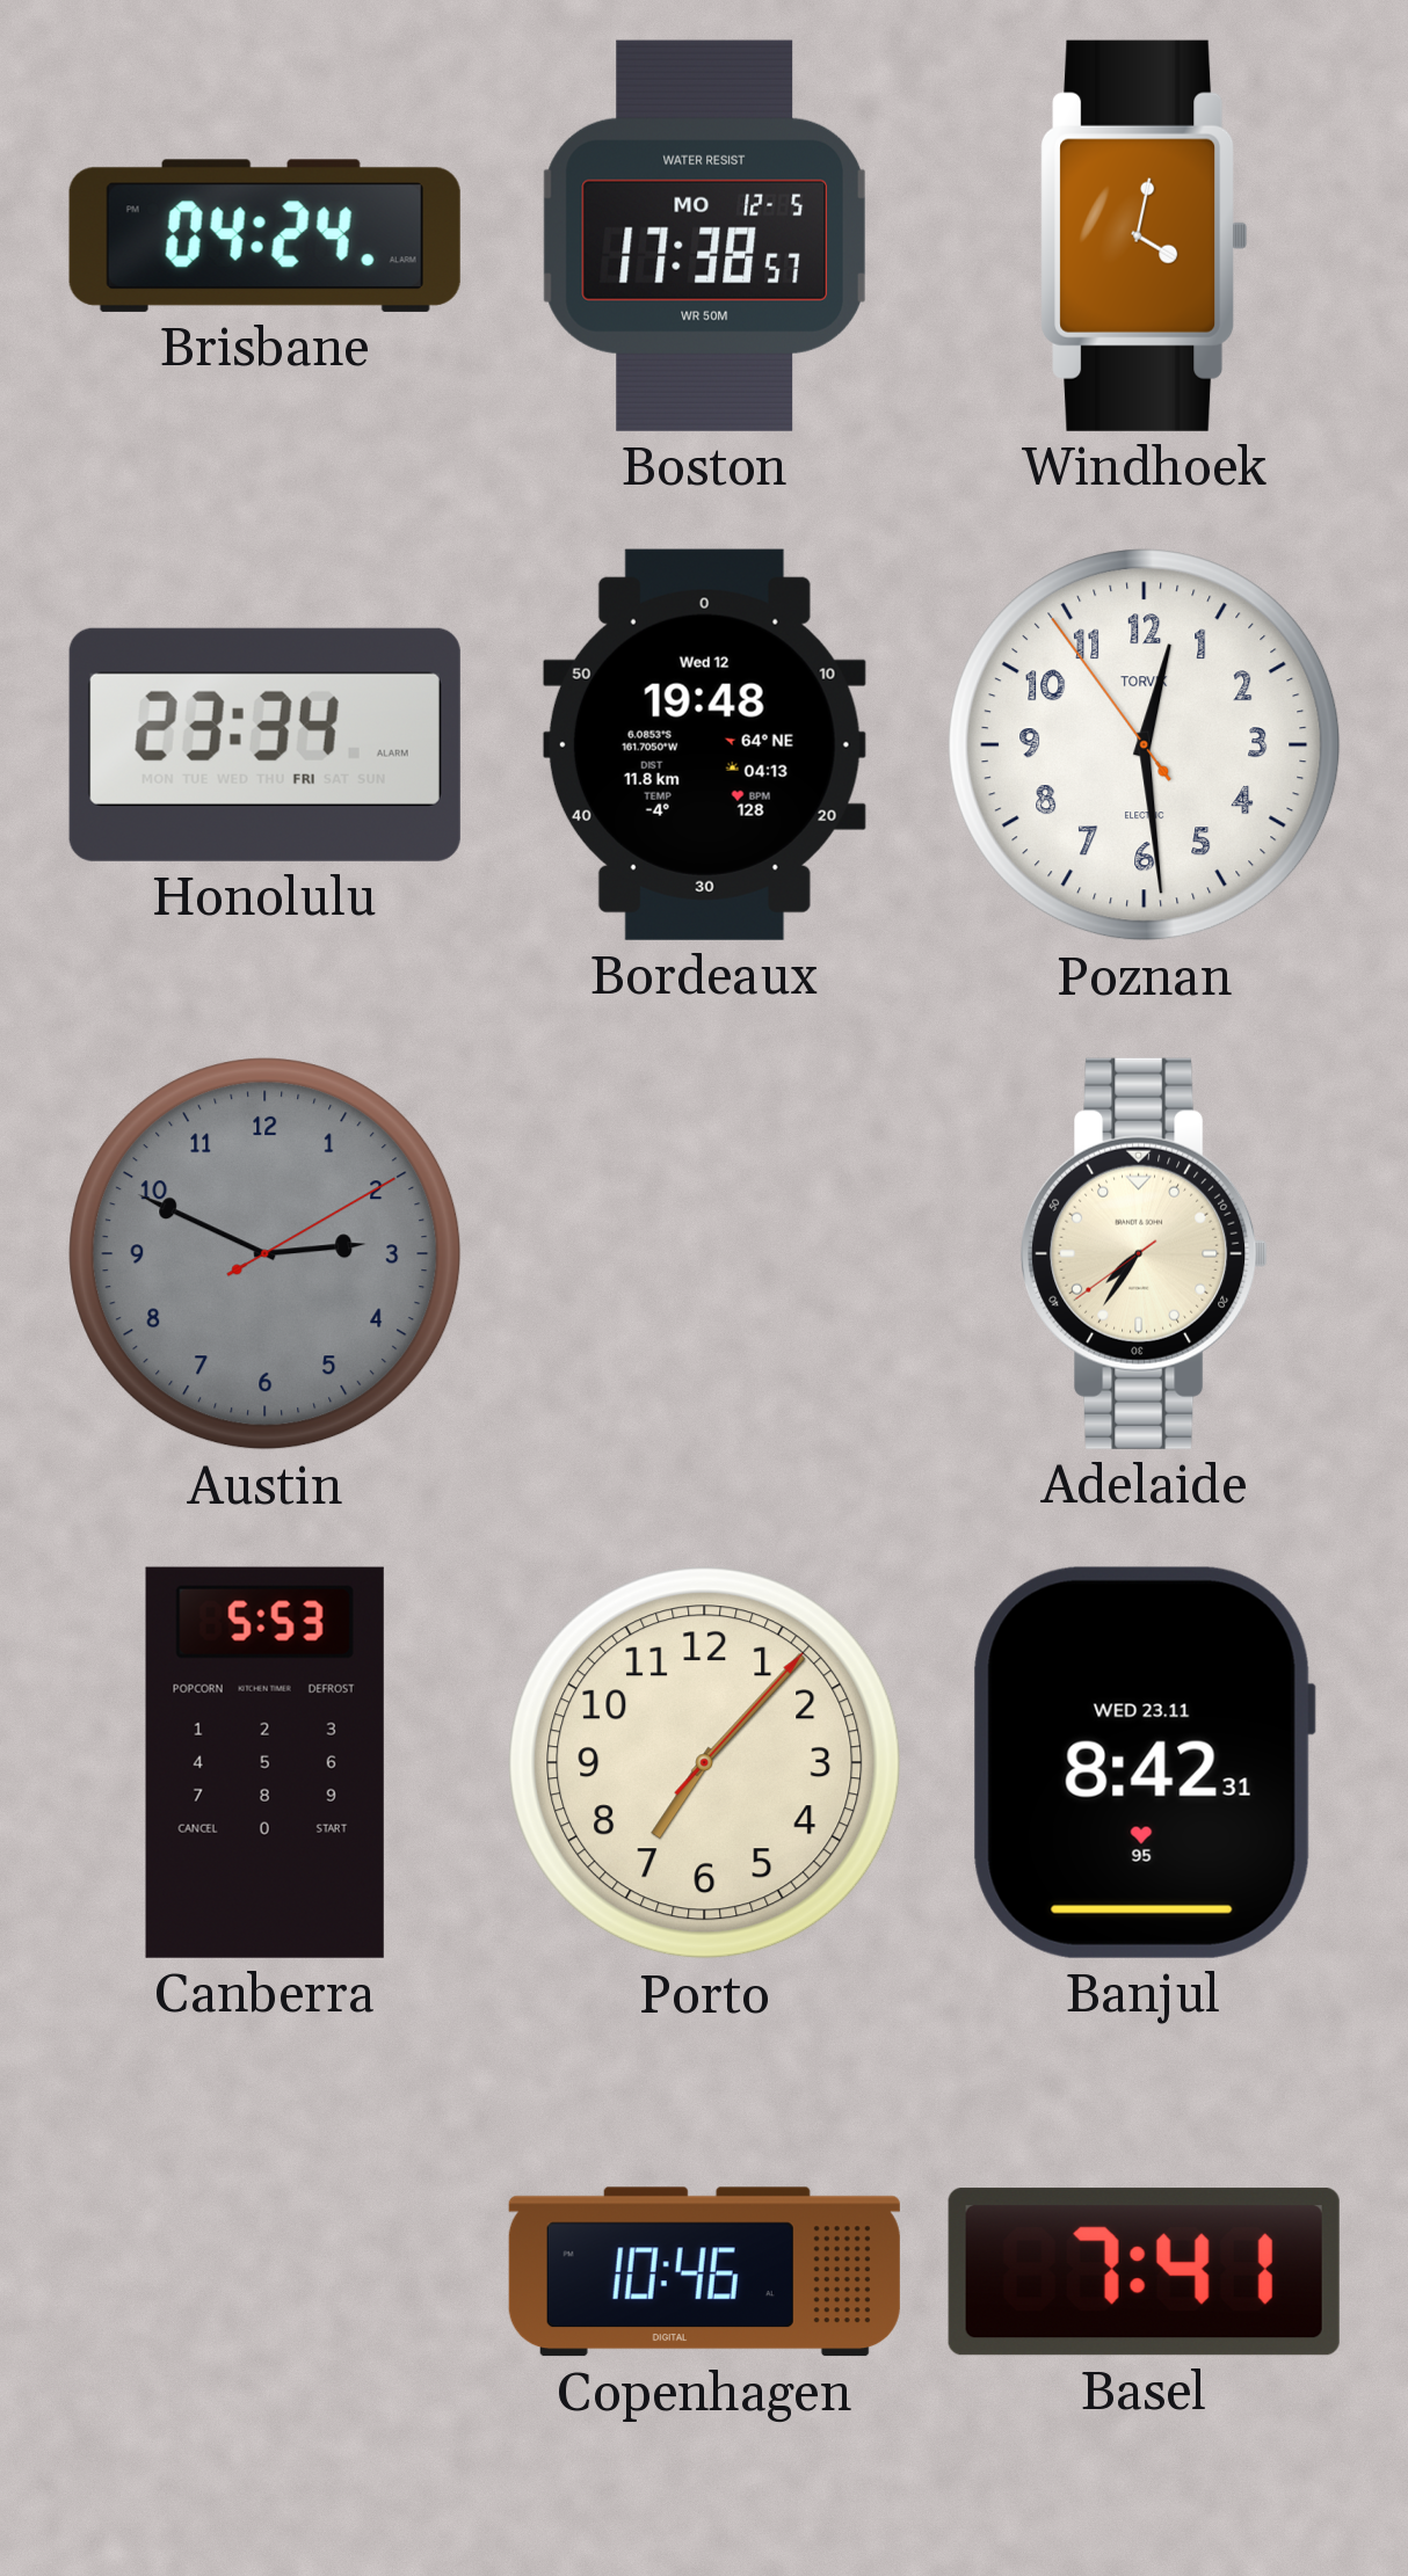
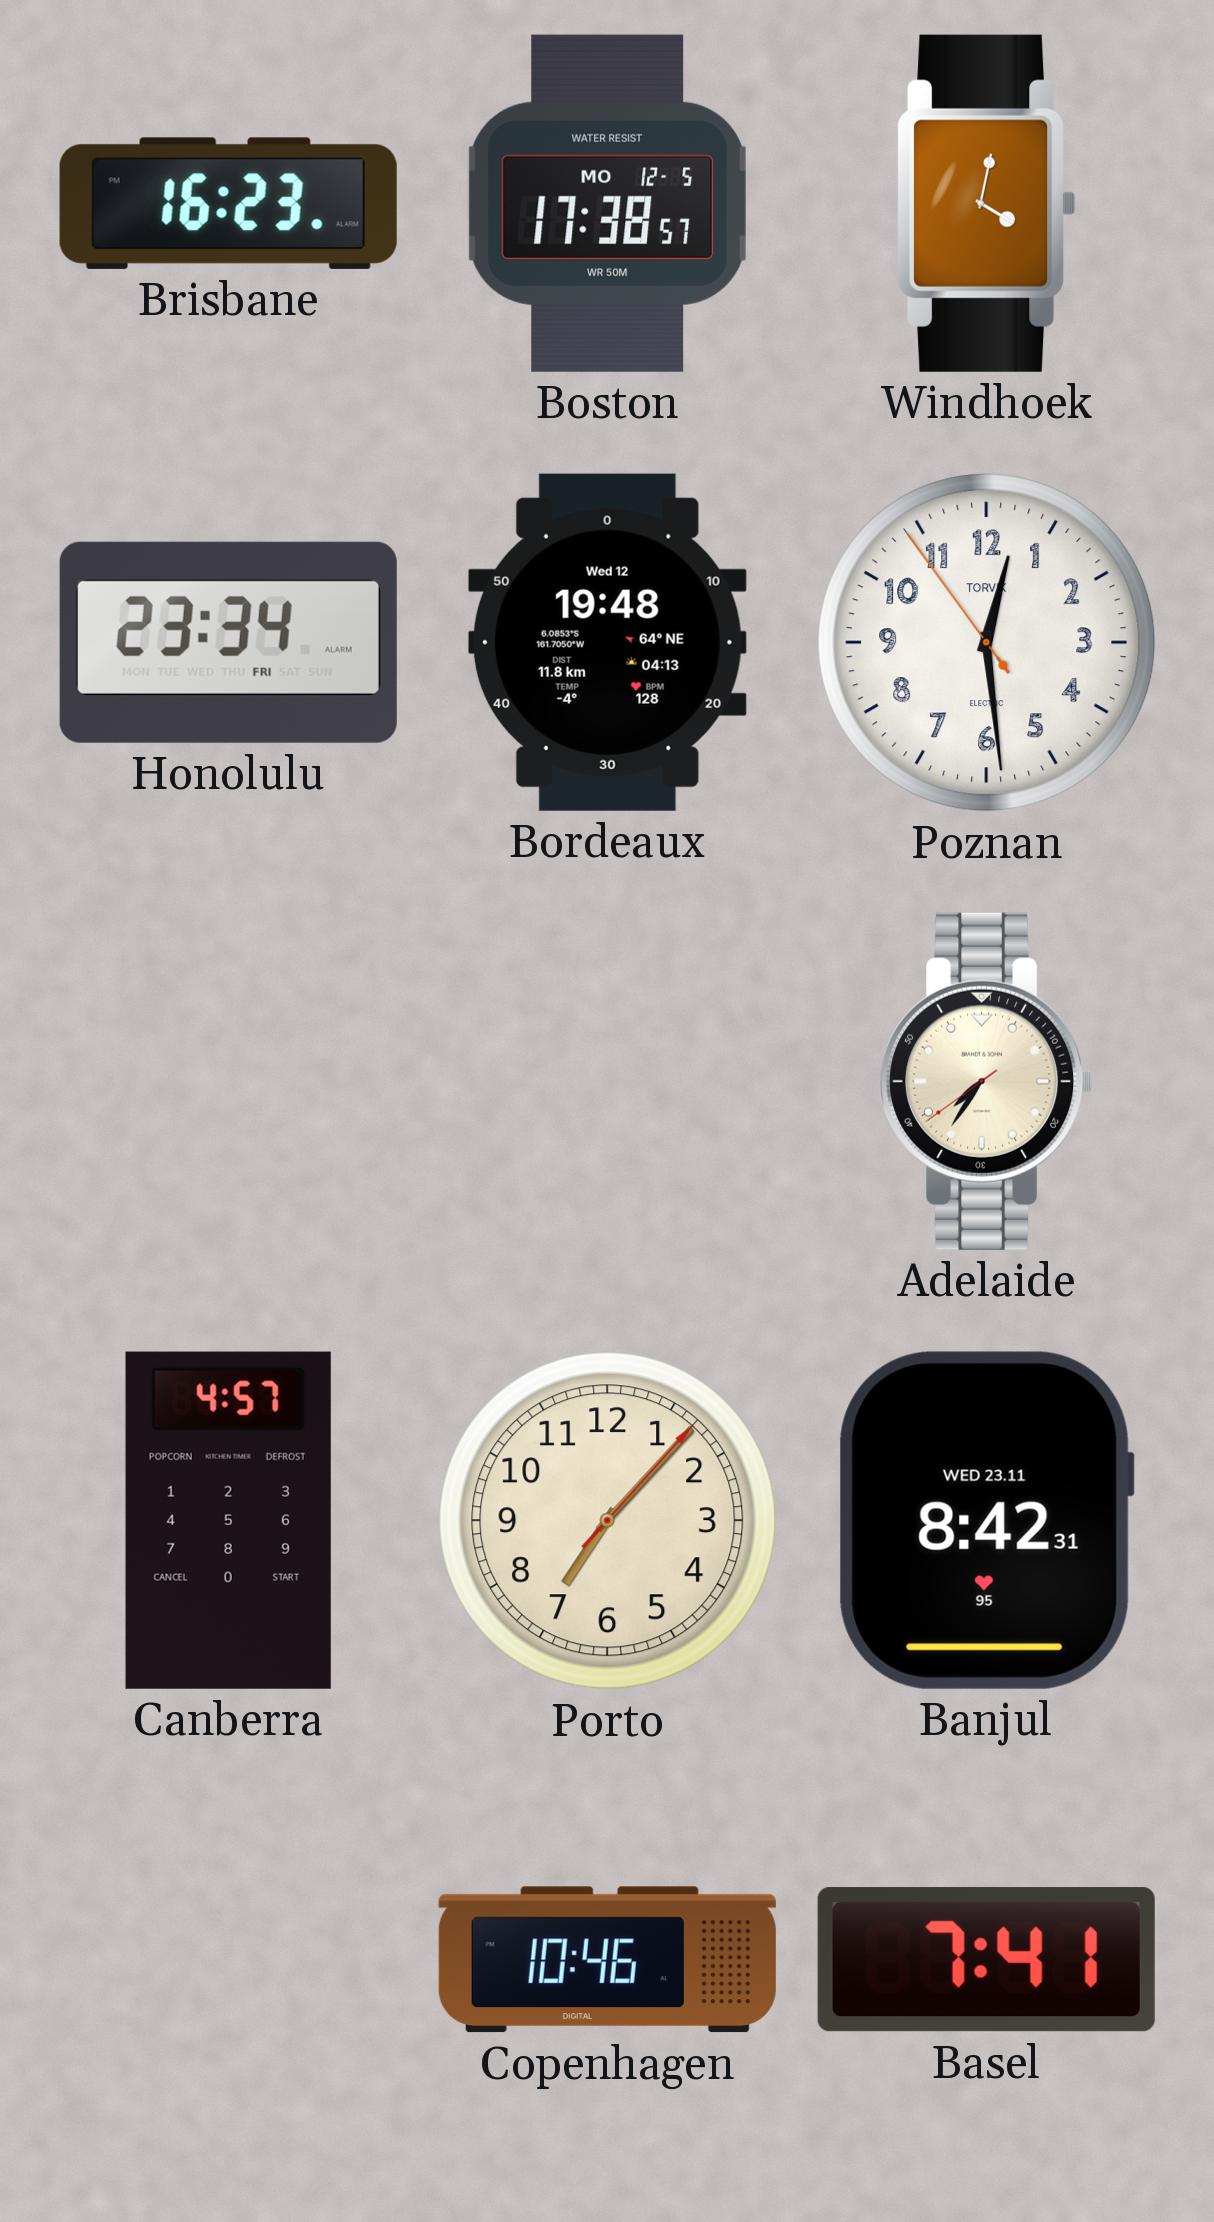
Brisbane: 04:24 -> 16:23
Austin: 2:49 -> none
Canberra: 5:53 -> 4:57
